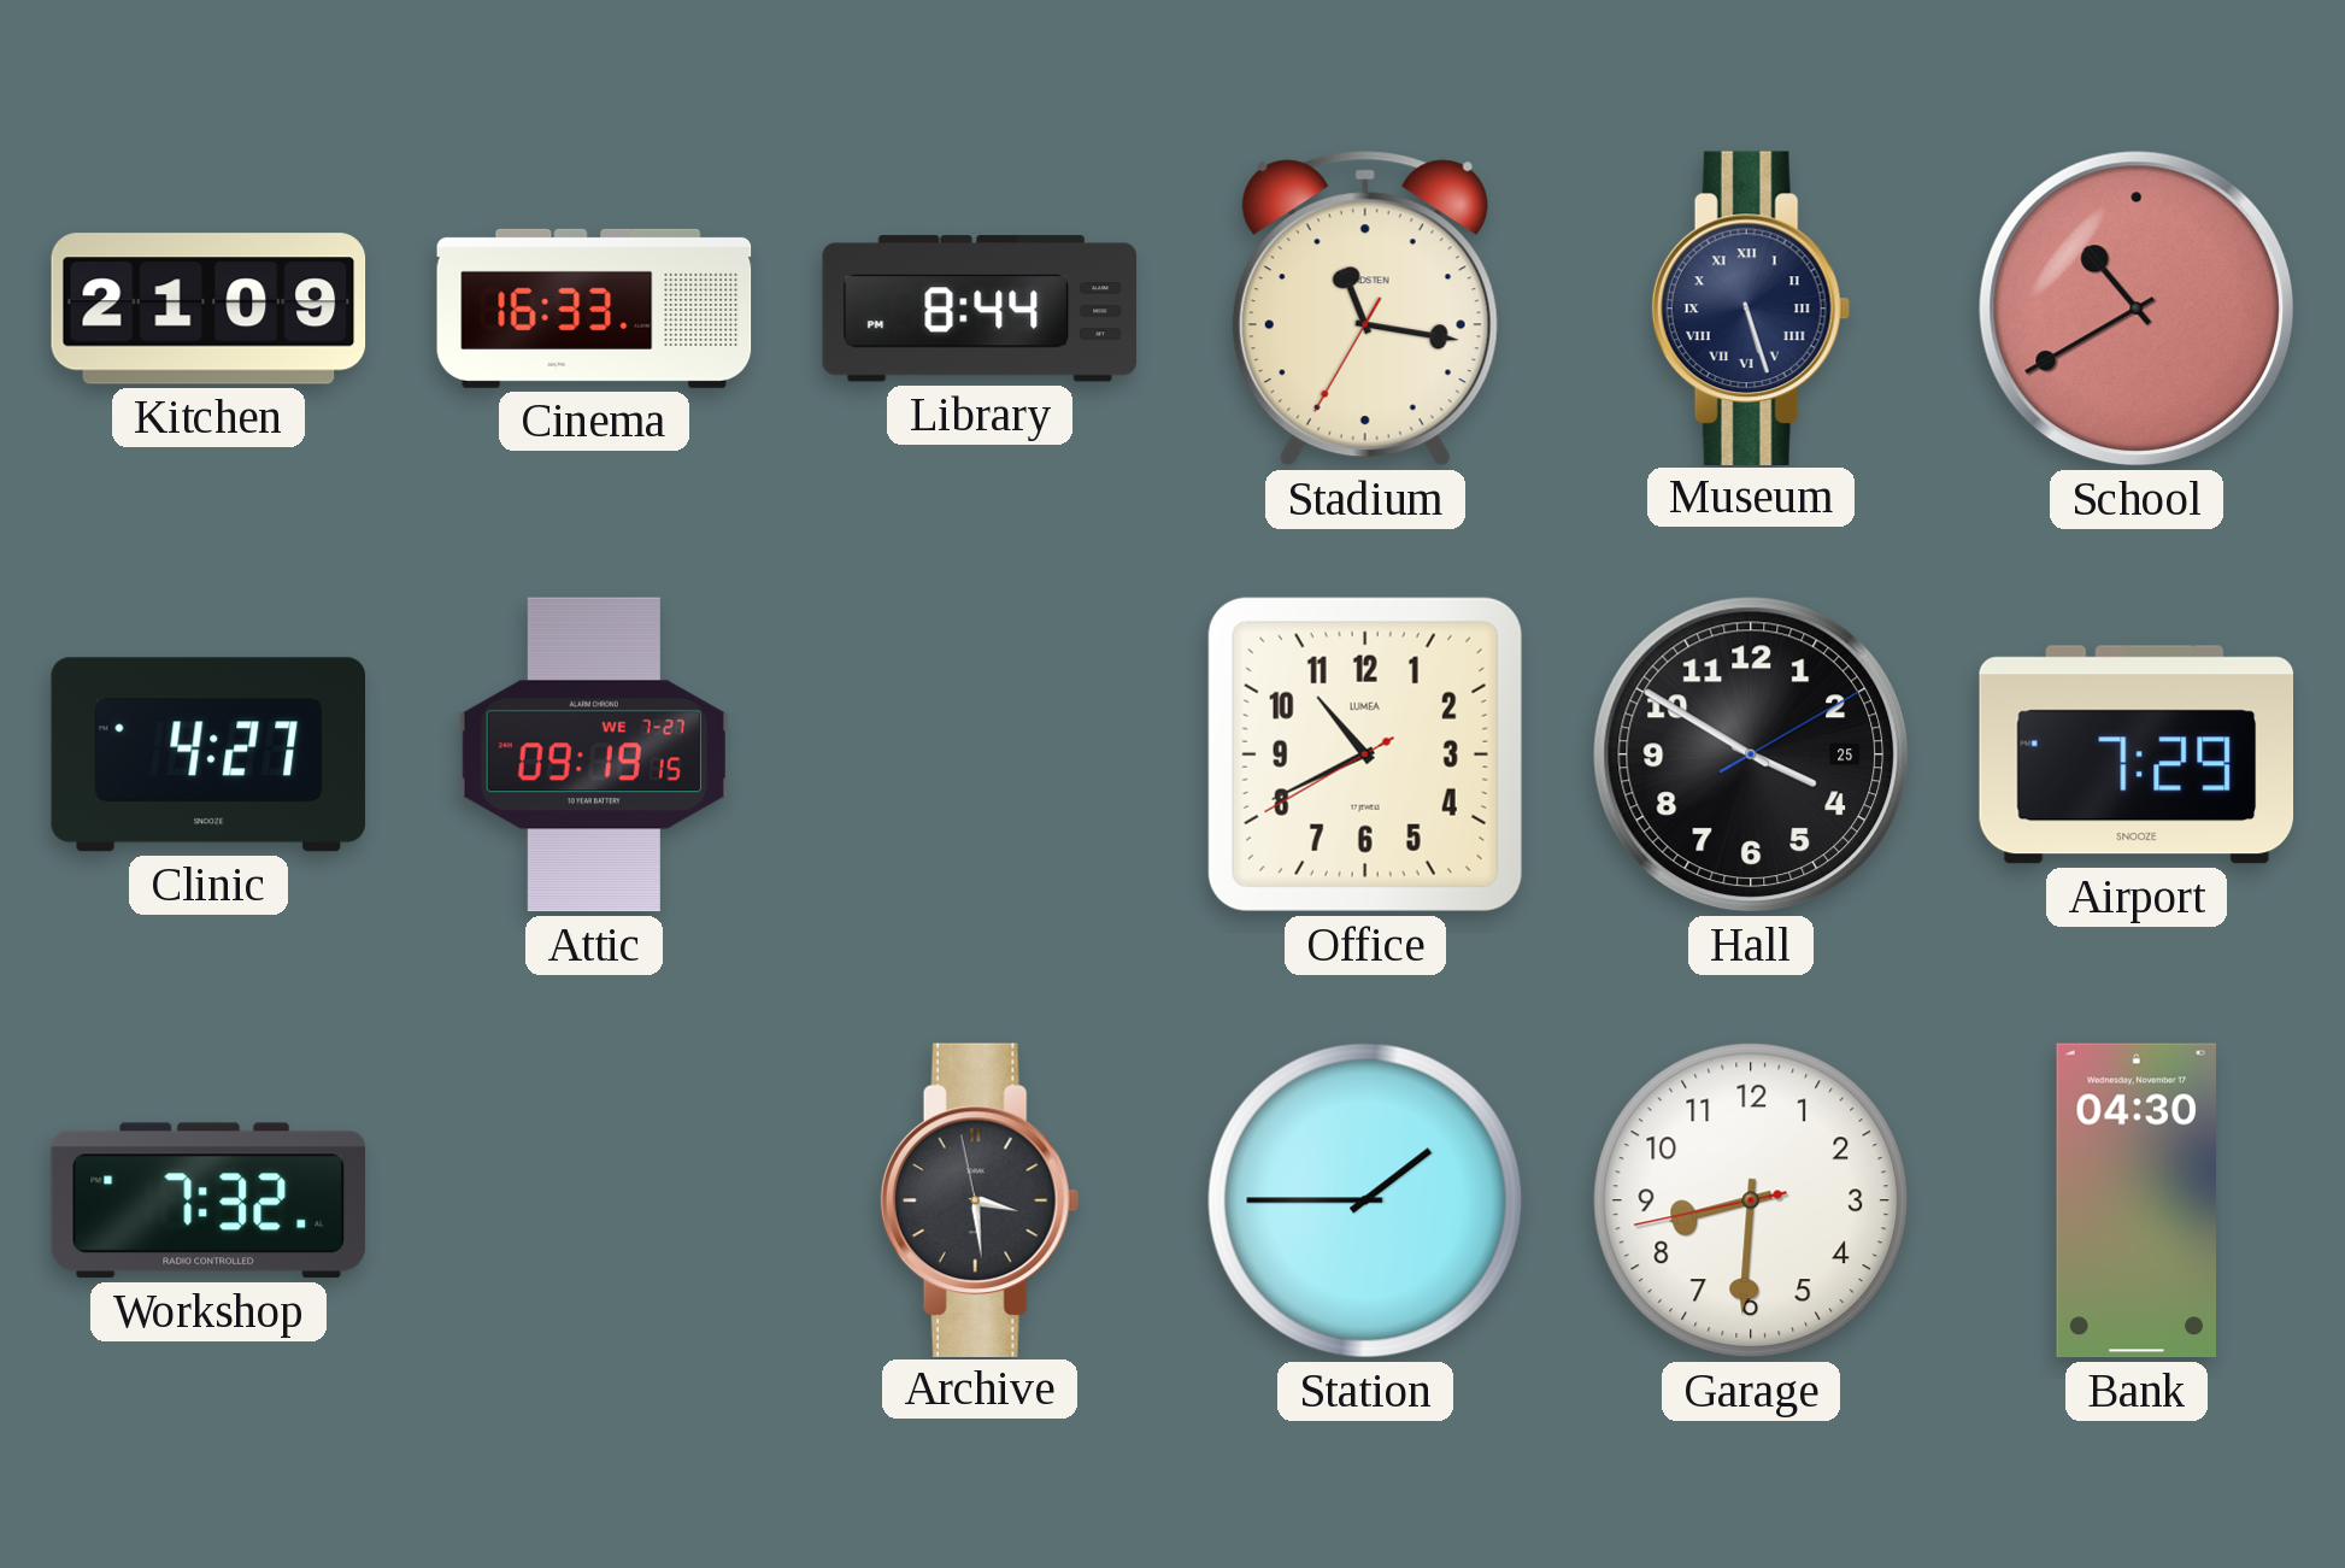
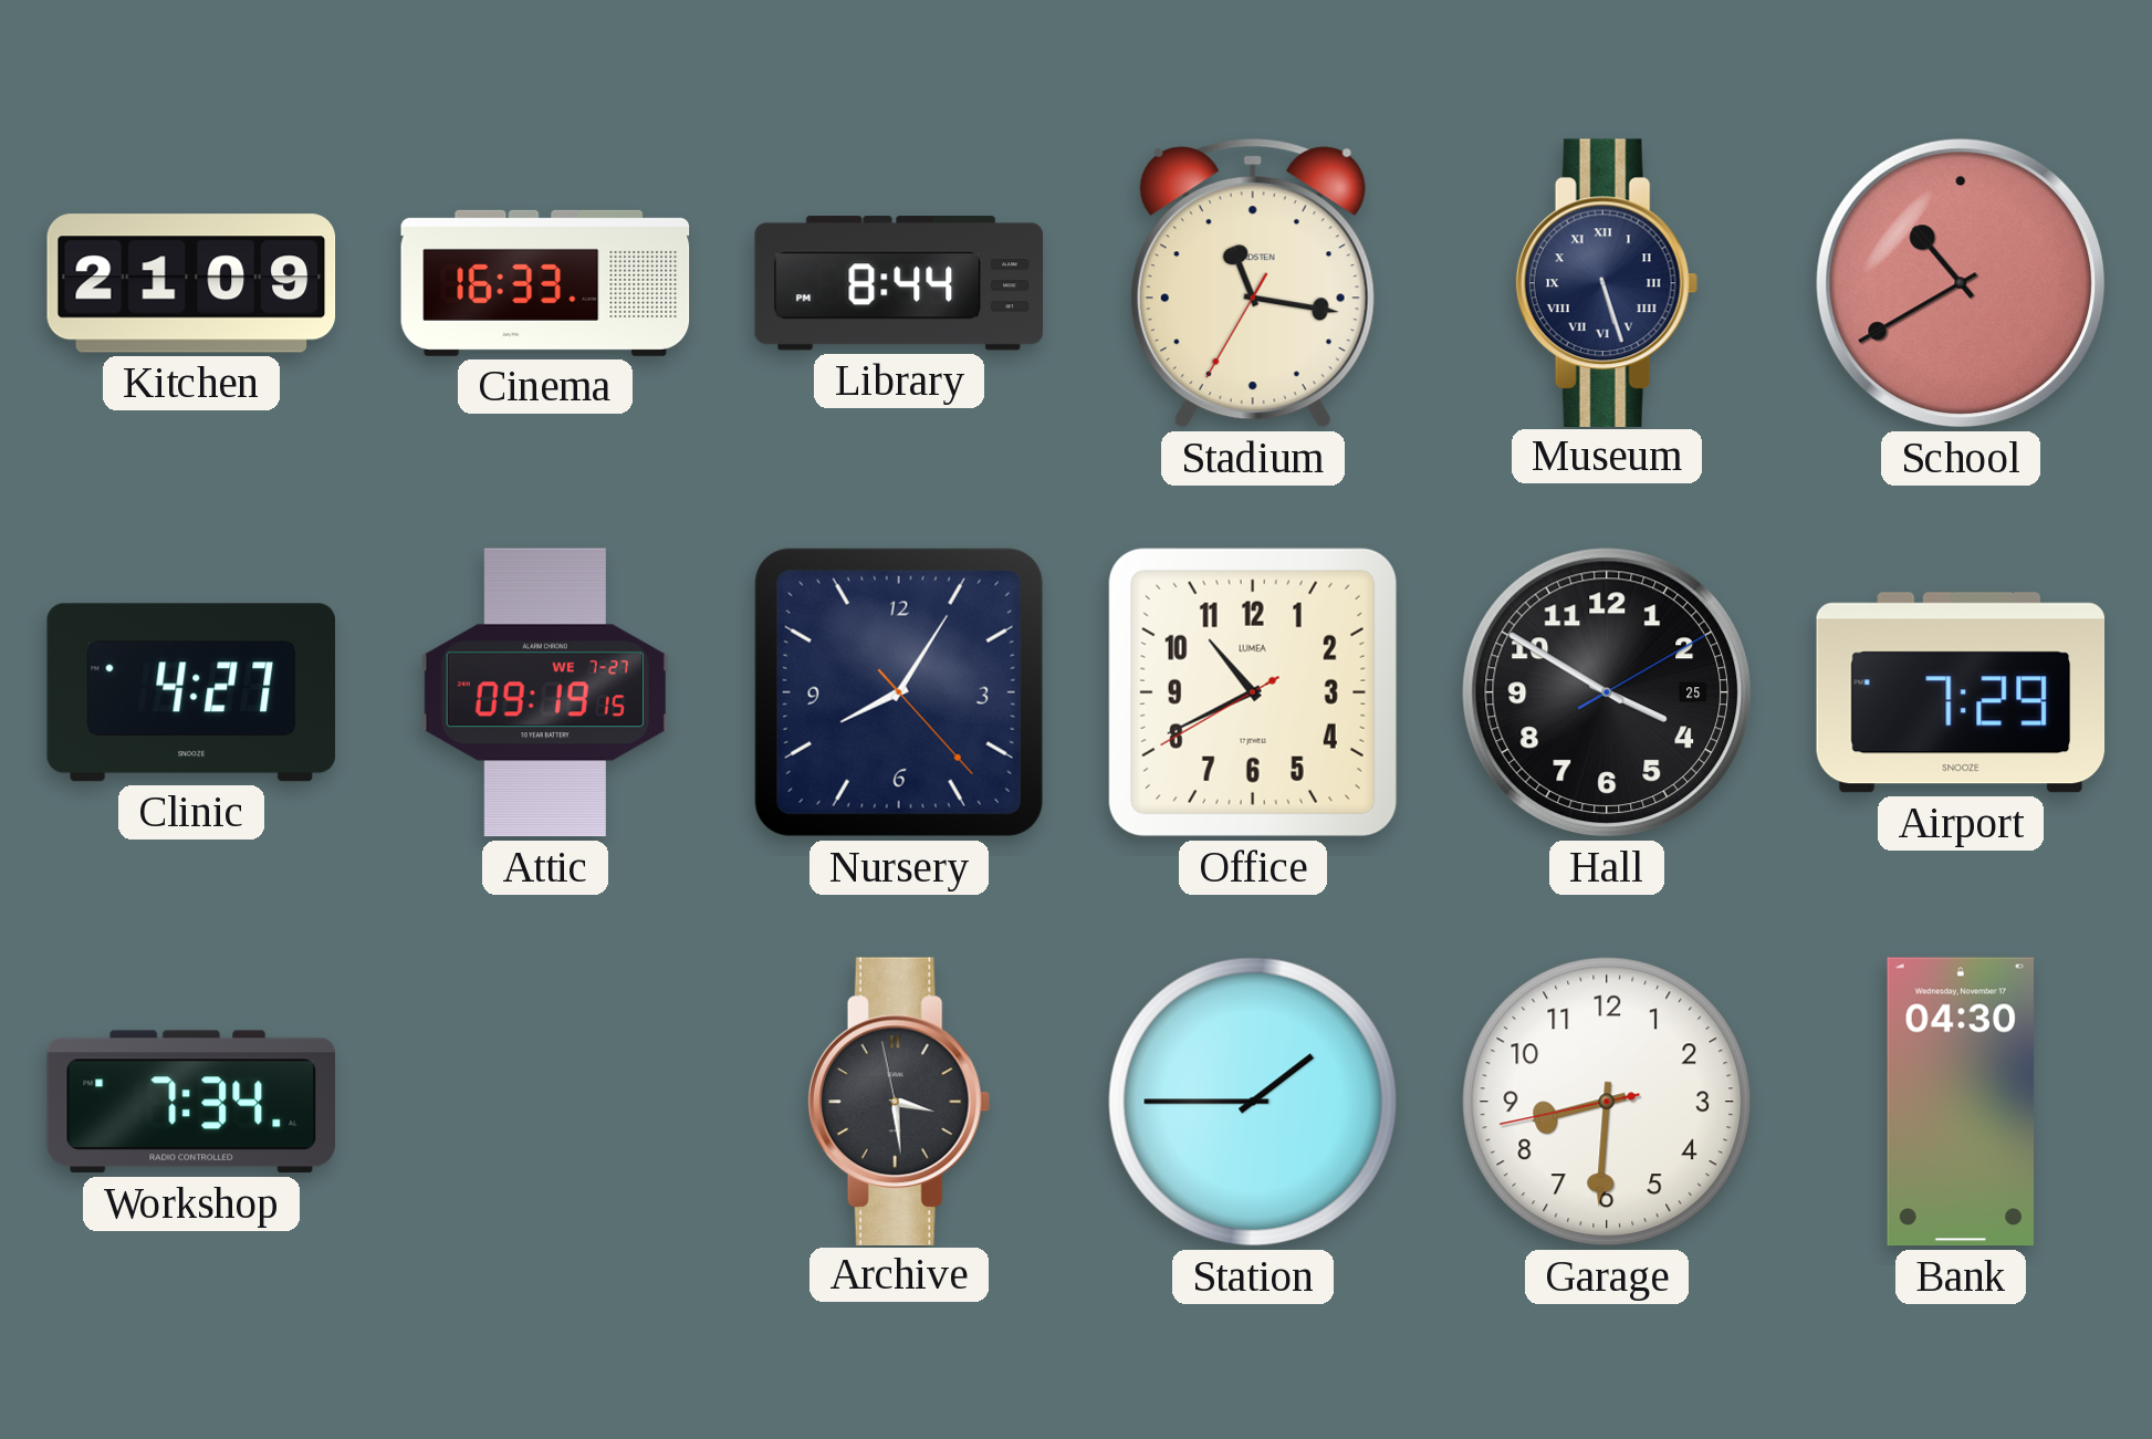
Nursery: none -> 8:05
Workshop: 7:32 -> 7:34
